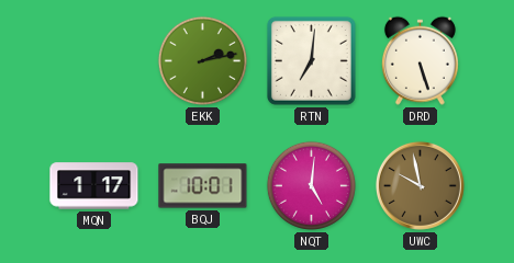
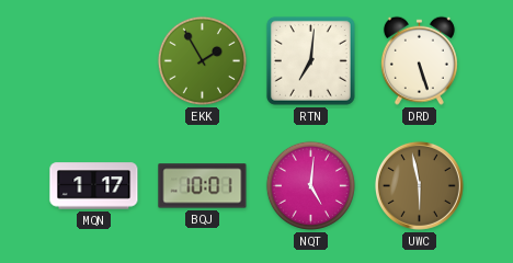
EKK: 2:13 -> 1:55
UWC: 9:58 -> 5:58
